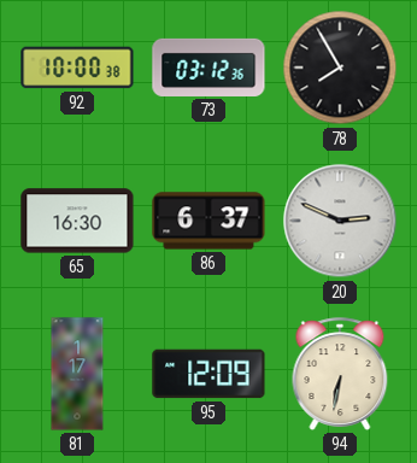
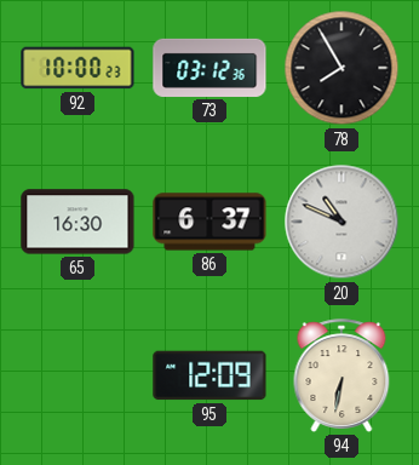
92: 10:00:38 -> 10:00:23
20: 2:49 -> 10:49
81: 1:17 -> none
